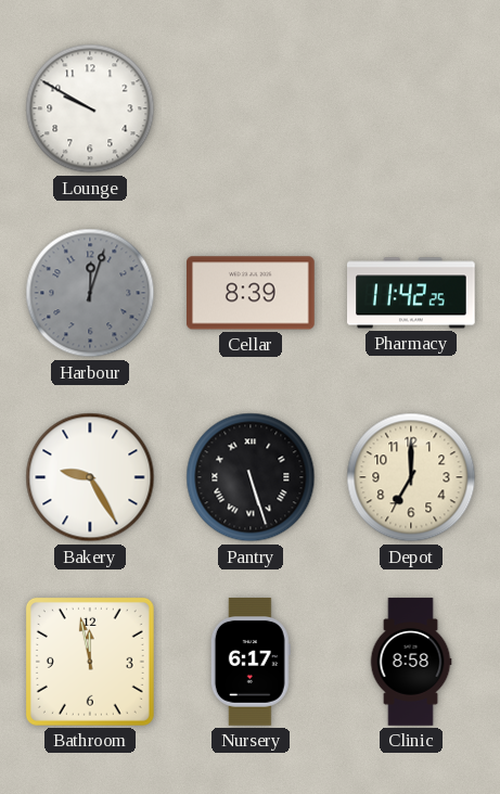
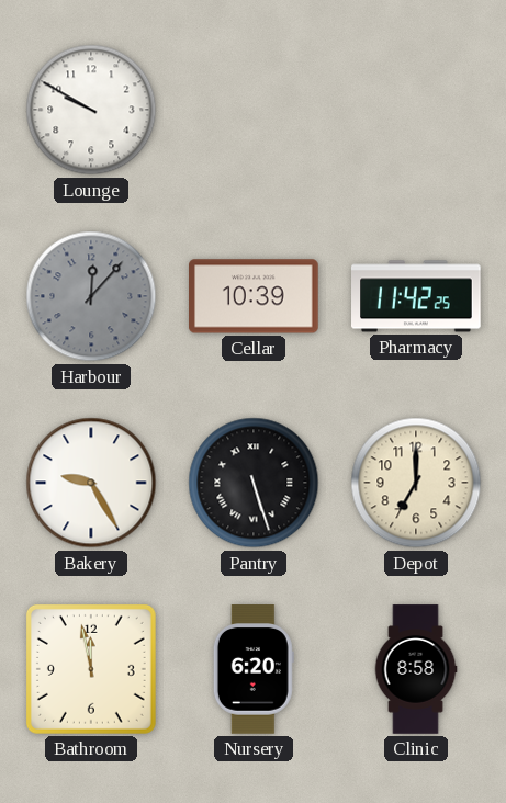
Harbour: 12:03 -> 12:07
Cellar: 8:39 -> 10:39
Nursery: 6:17 -> 6:20
